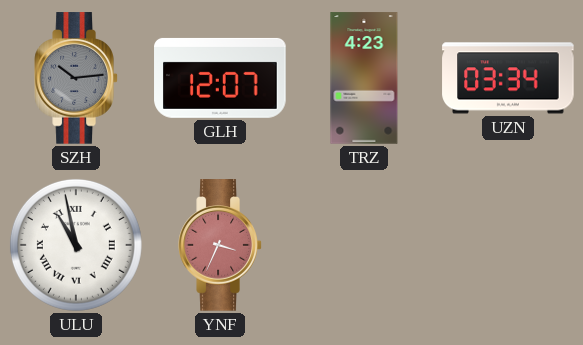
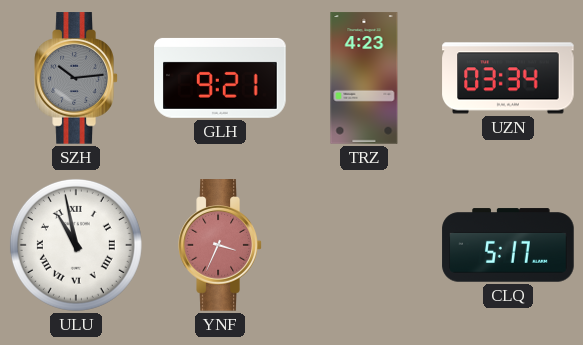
GLH: 12:07 -> 9:21
CLQ: none -> 5:17
